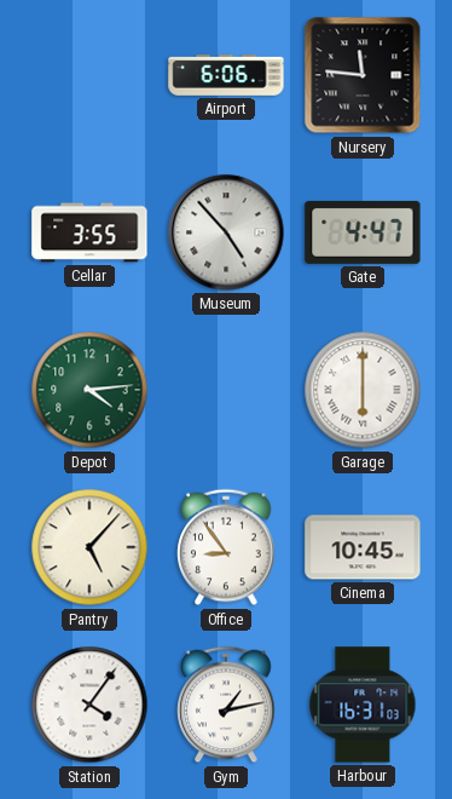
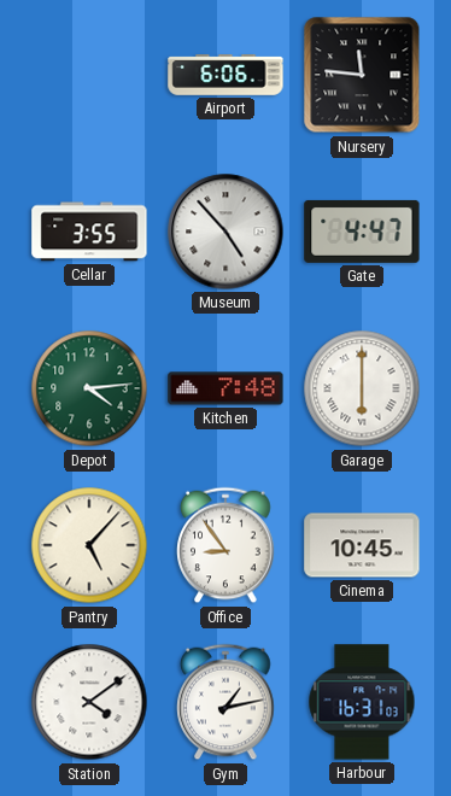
Kitchen: none -> 7:48
Station: 4:06 -> 4:09
